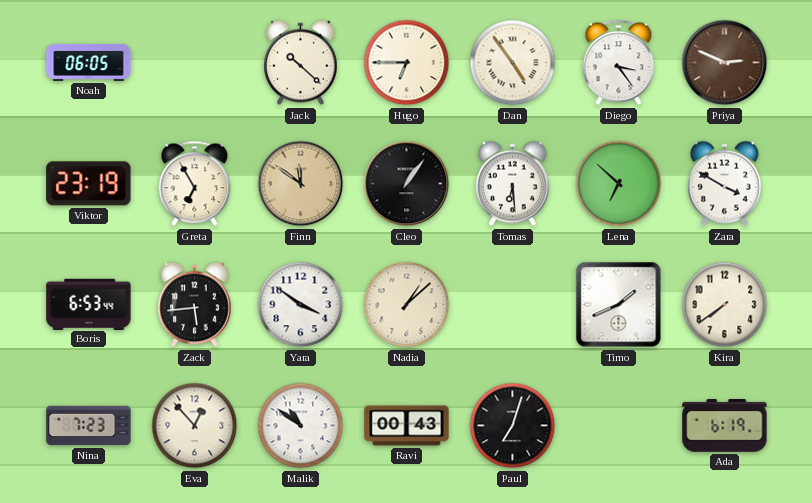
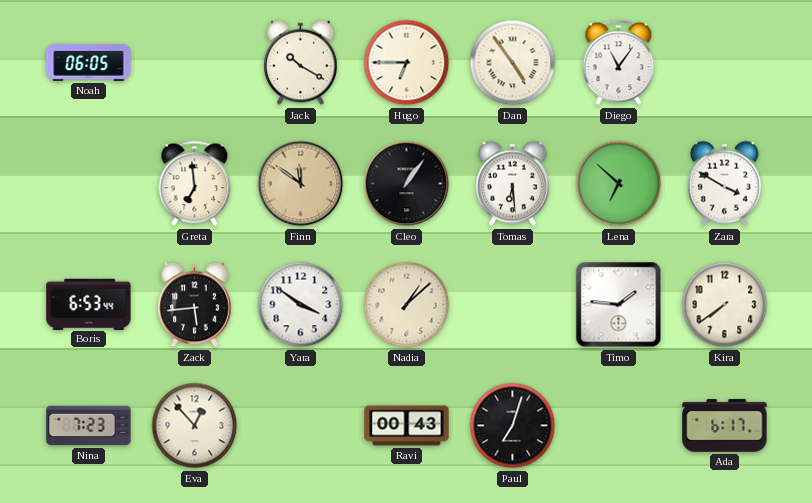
Jack: 10:22 -> 10:20
Diego: 3:24 -> 11:06
Priya: 2:49 -> none
Viktor: 23:19 -> none
Greta: 6:55 -> 6:59
Timo: 1:41 -> 1:46
Malik: 10:51 -> none
Ada: 6:19 -> 6:17
